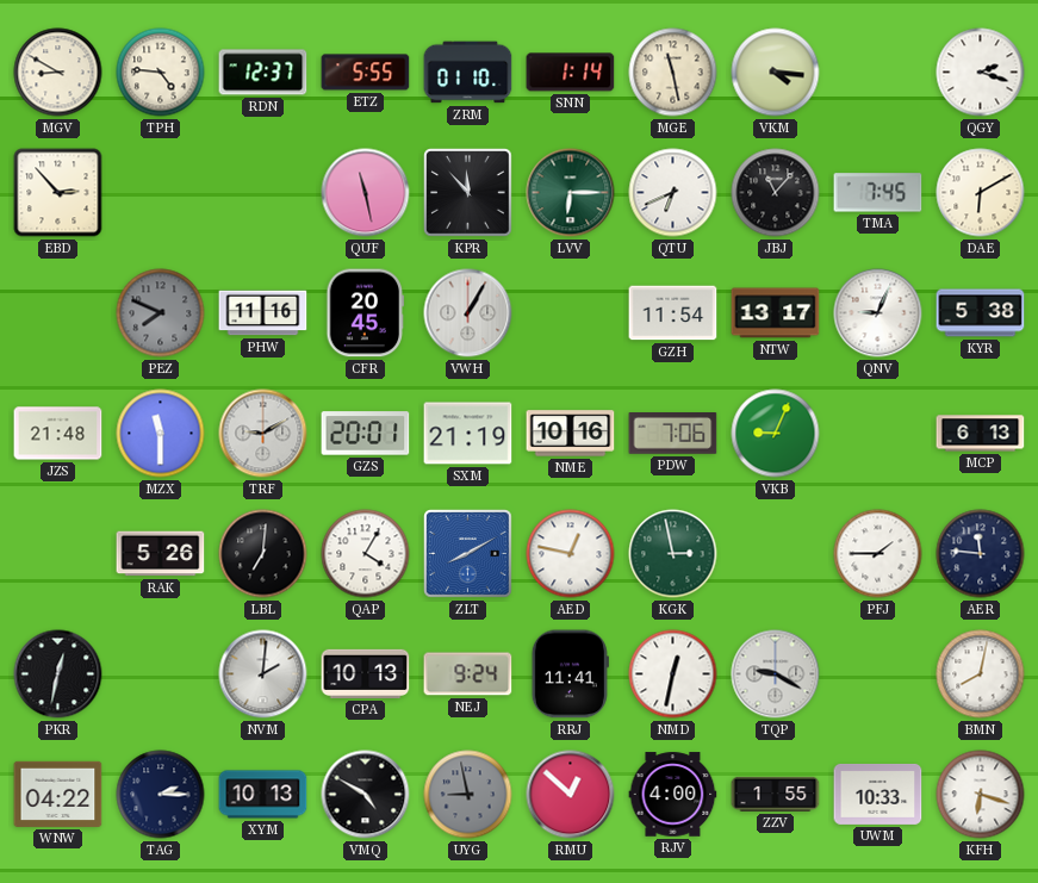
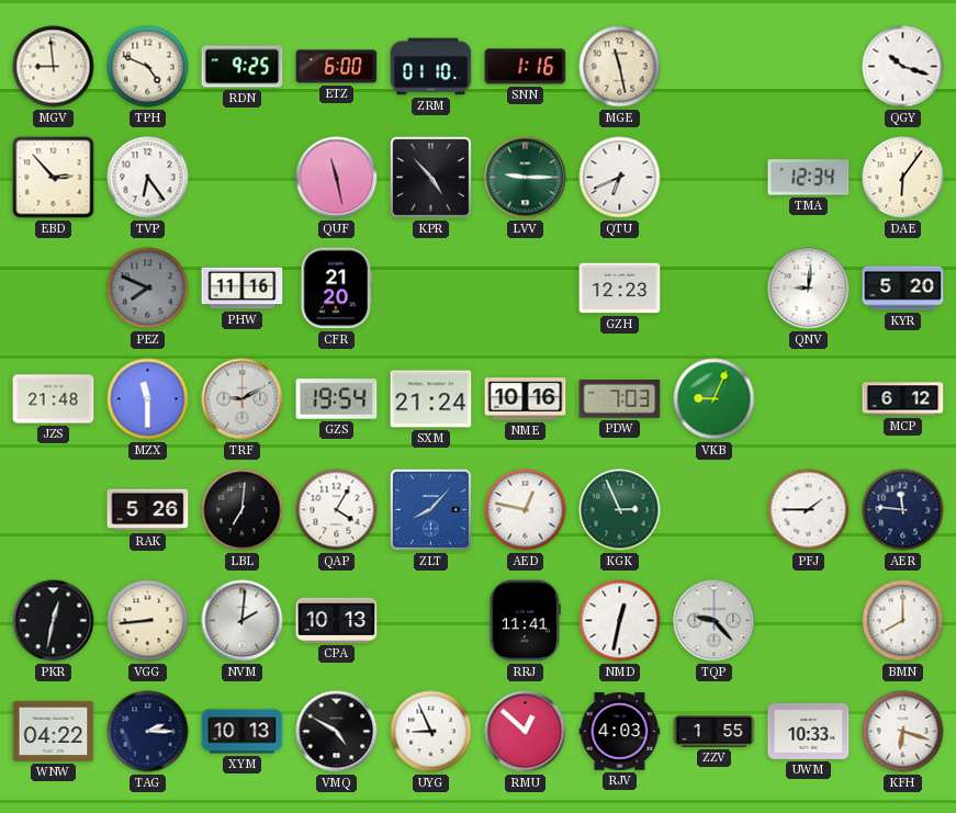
MGV: 8:50 -> 8:59
TPH: 4:46 -> 4:49
RDN: 12:37 -> 9:25
ETZ: 5:55 -> 6:00
SNN: 1:14 -> 1:16
VKM: 4:16 -> none
QGY: 2:18 -> 10:18
TVP: none -> 6:24
KPR: 11:53 -> 4:53
LVV: 6:15 -> 9:15
JBJ: 11:07 -> none
TMA: 7:45 -> 12:34
DAE: 6:10 -> 6:06
CFR: 20:45 -> 21:20
VWH: 1:05 -> none
GZH: 11:54 -> 12:23
NTW: 13:17 -> none
QNV: 9:04 -> 9:01
KYR: 5:38 -> 5:20
GZS: 20:01 -> 19:54
SXM: 21:19 -> 21:24
PDW: 7:06 -> 7:03
MCP: 6:13 -> 6:12
ZLT: 8:10 -> 8:07
KGK: 2:58 -> 2:56
VGG: none -> 8:44
NEJ: 9:24 -> none
TQP: 9:20 -> 9:23
BMN: 8:02 -> 8:00
UYG: 8:58 -> 8:56
UYG dial: grey -> white
RJV: 4:00 -> 4:03
